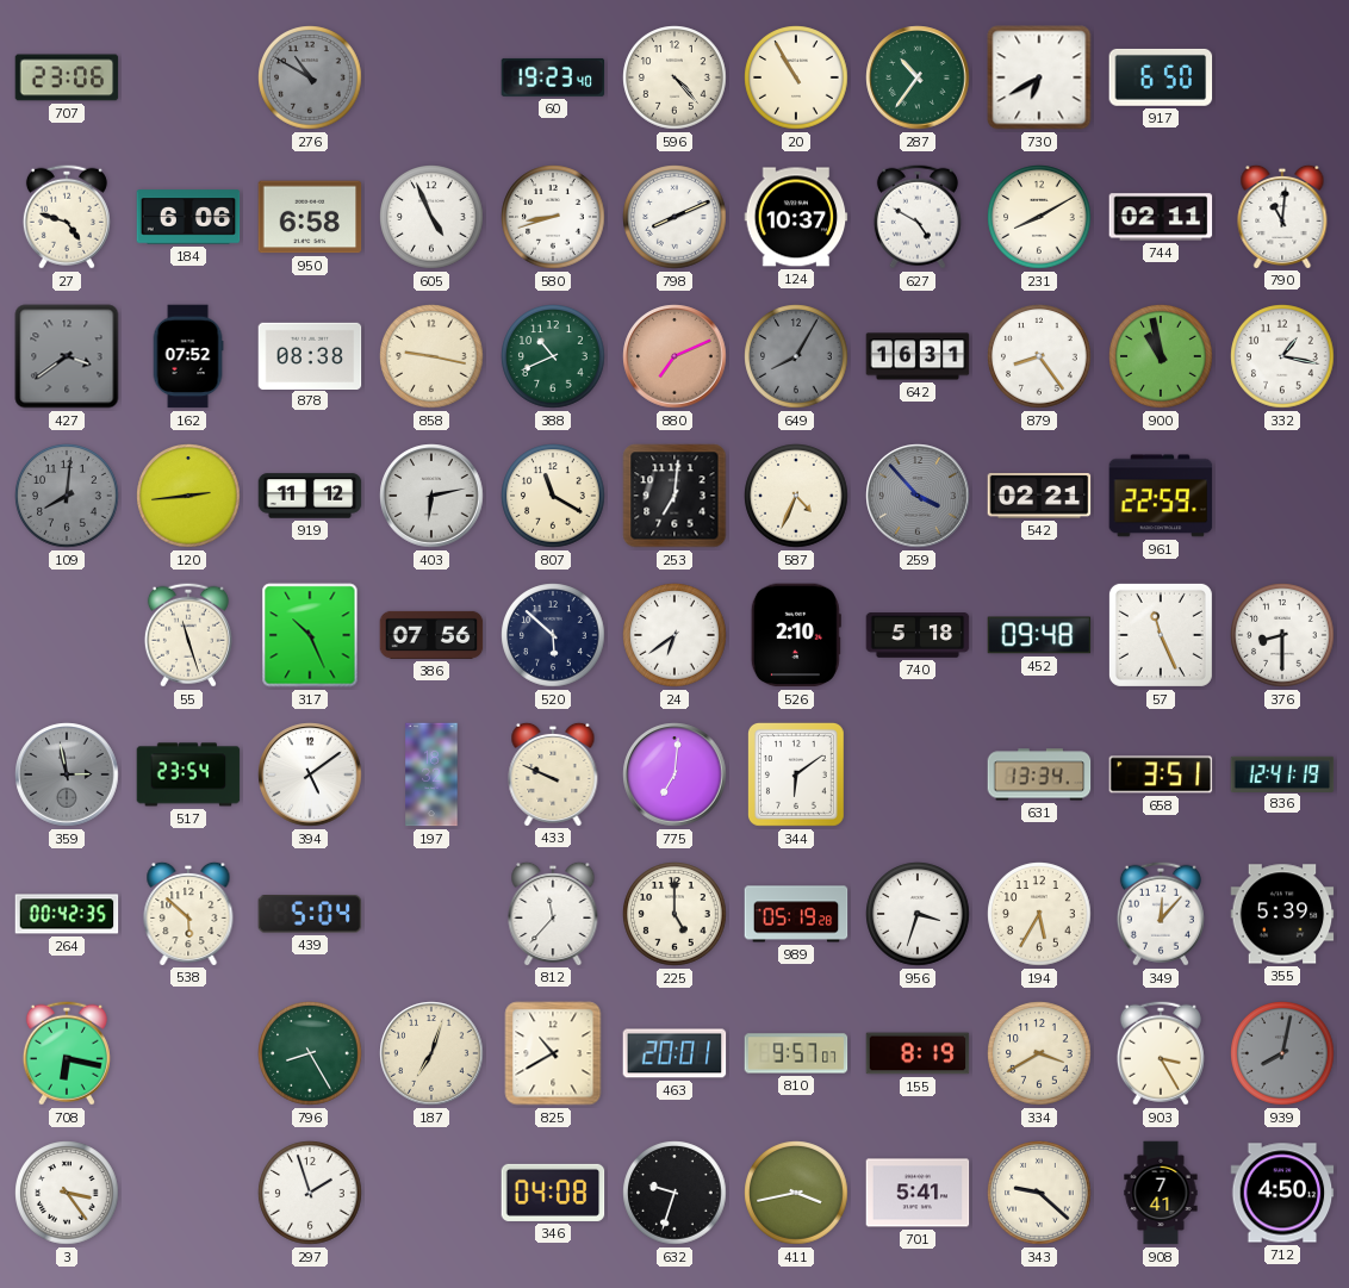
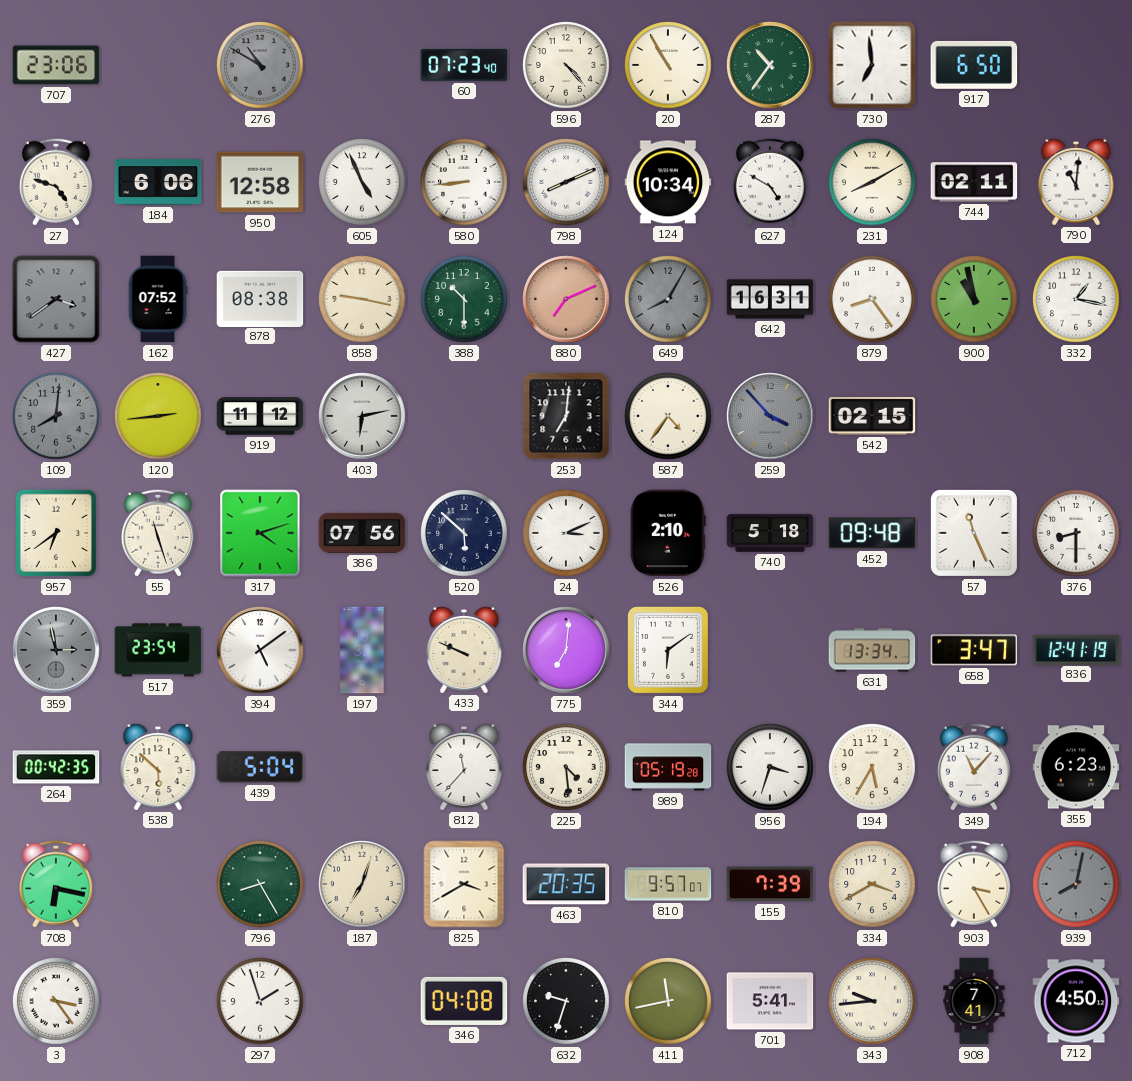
60: 19:23 -> 07:23
730: 6:40 -> 6:59
950: 6:58 -> 12:58
580: 8:42 -> 8:44
124: 10:37 -> 10:34
388: 10:41 -> 10:30
807: 11:20 -> none
587: 4:34 -> 4:36
542: 02:21 -> 02:15
961: 22:59 -> none
957: none -> 6:39
317: 10:26 -> 4:12
24: 6:39 -> 3:11
658: 3:51 -> 3:47
225: 5:00 -> 4:29
349: 12:07 -> 11:07
355: 5:39 -> 6:23
825: 10:40 -> 3:40
463: 20:01 -> 20:35
155: 8:19 -> 7:39
411: 3:43 -> 11:43
343: 9:22 -> 9:44
